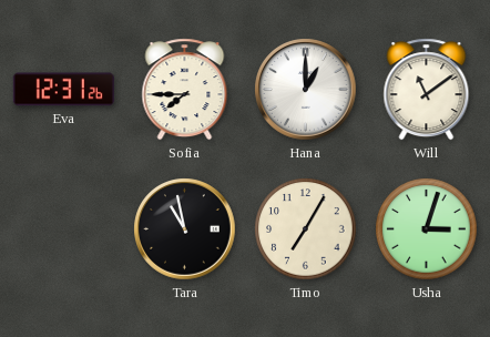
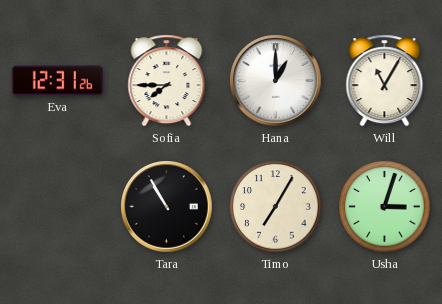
Will: 11:09 -> 11:05
Tara: 10:58 -> 10:55
